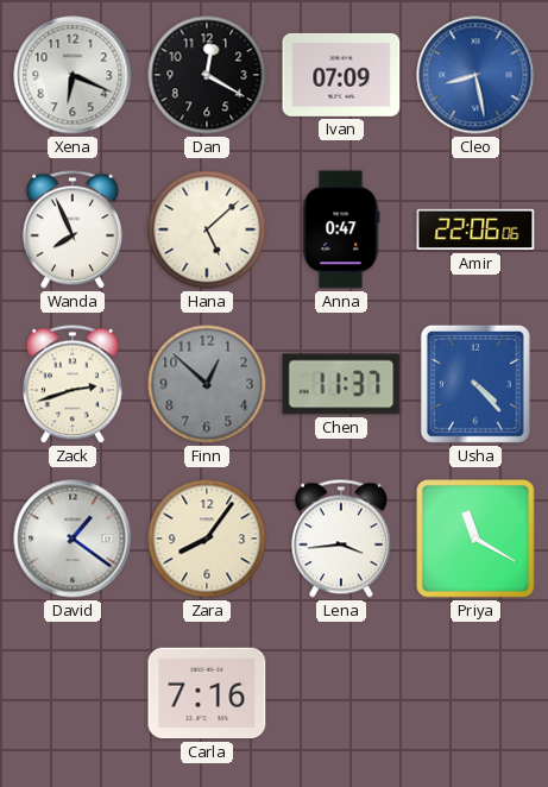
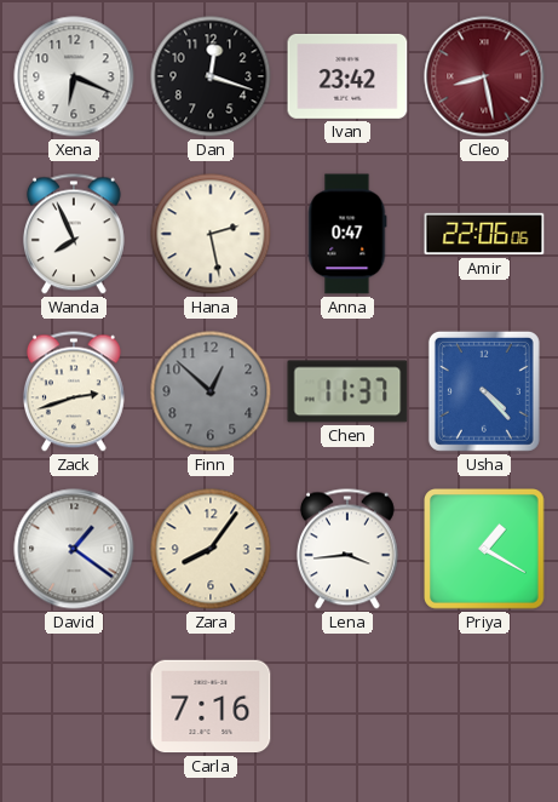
Dan: 12:20 -> 12:18
Ivan: 07:09 -> 23:42
Cleo dial: blue -> burgundy
Hana: 5:08 -> 2:28
Priya: 11:20 -> 1:20
